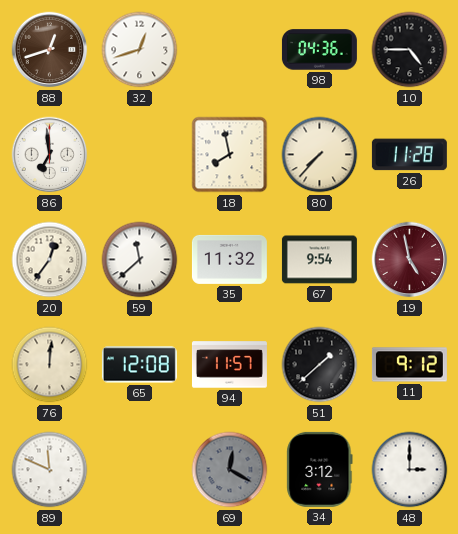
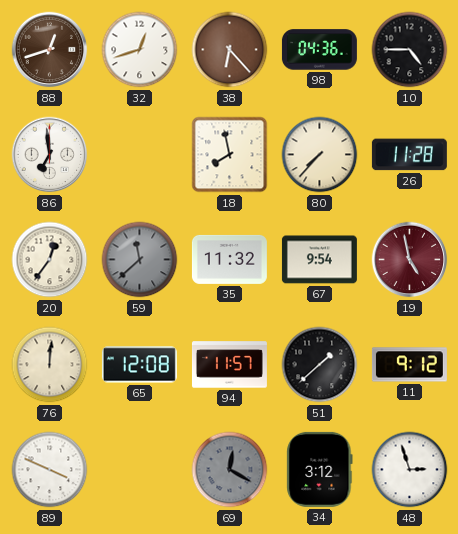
38: none -> 6:23
59 dial: white -> grey
89: 11:49 -> 3:49
48: 3:00 -> 2:57
